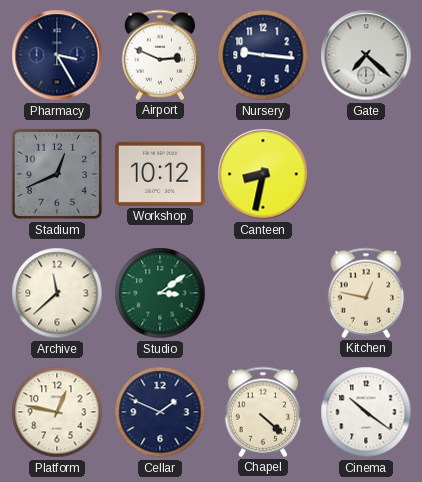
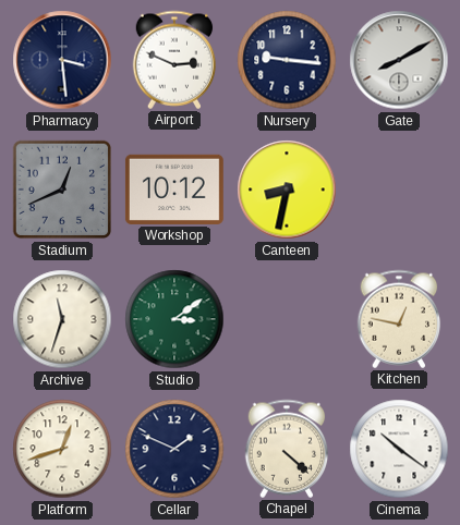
Pharmacy: 3:25 -> 3:29
Gate: 7:22 -> 8:10
Archive: 11:38 -> 11:33
Platform: 12:47 -> 12:42
